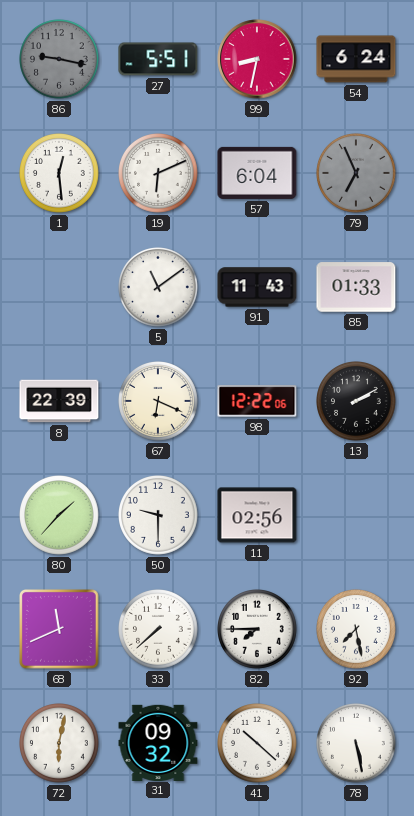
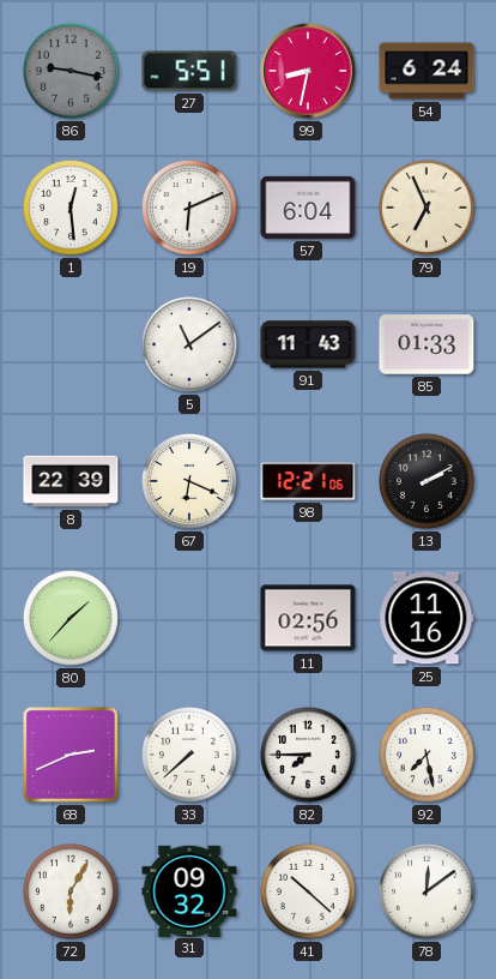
79 dial: grey -> cream
98: 12:22 -> 12:21
50: 9:30 -> none
25: none -> 11:16
68: 11:41 -> 2:41
72: 6:02 -> 6:05
78: 5:28 -> 12:09
